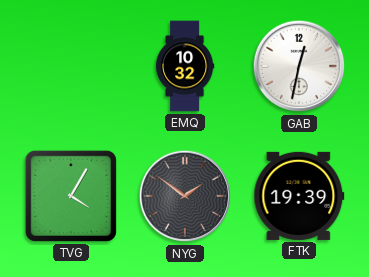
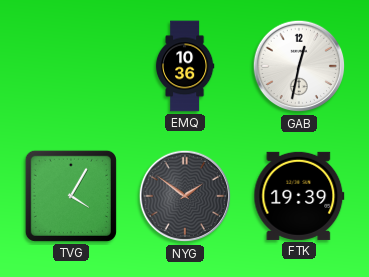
EMQ: 10:32 -> 10:36
